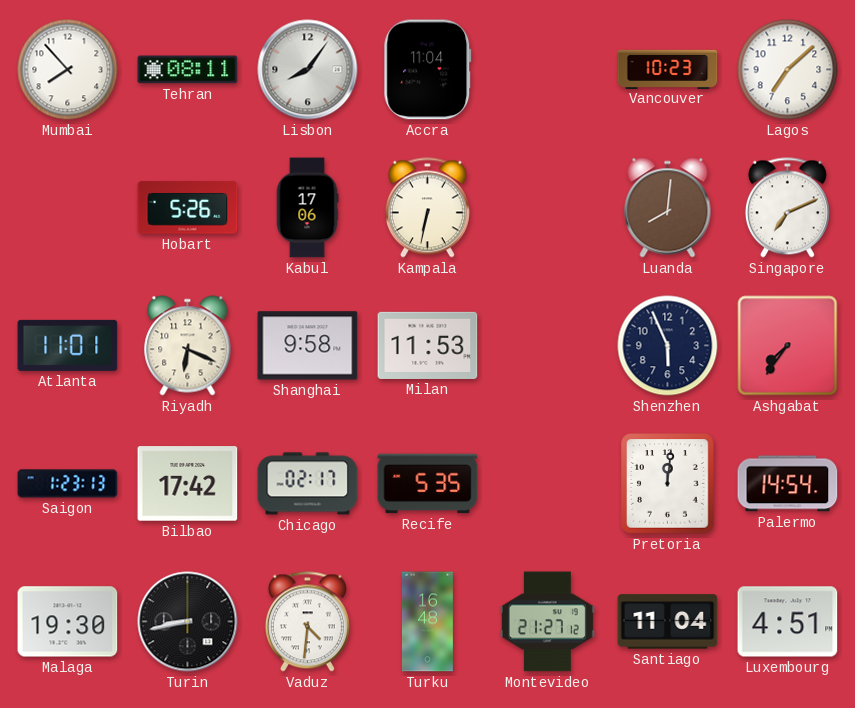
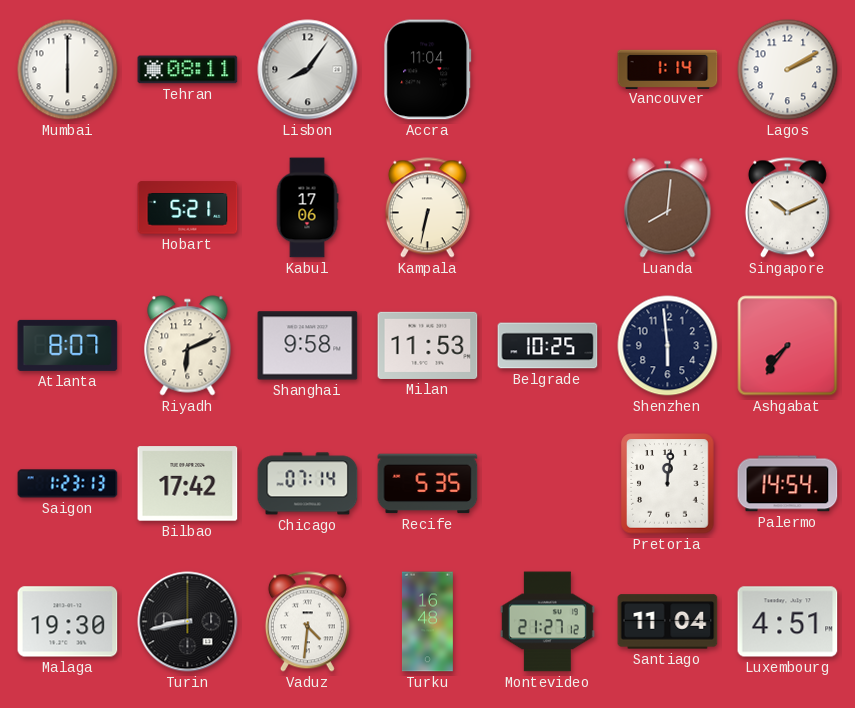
Mumbai: 7:53 -> 6:00
Vancouver: 10:23 -> 1:14
Lagos: 7:08 -> 2:10
Hobart: 5:26 -> 5:21
Singapore: 7:11 -> 10:11
Atlanta: 11:01 -> 8:07
Riyadh: 6:19 -> 6:11
Belgrade: none -> 10:25
Shenzhen: 5:56 -> 5:59
Chicago: 02:17 -> 07:14
